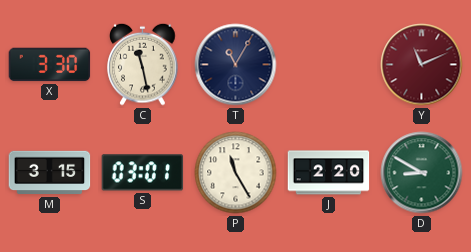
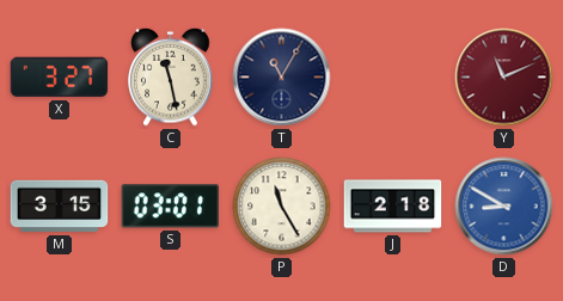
X: 3:30 -> 3:27
J: 2:20 -> 2:18
D dial: green -> blue
